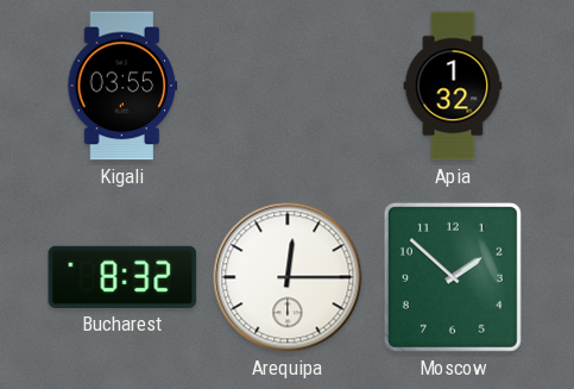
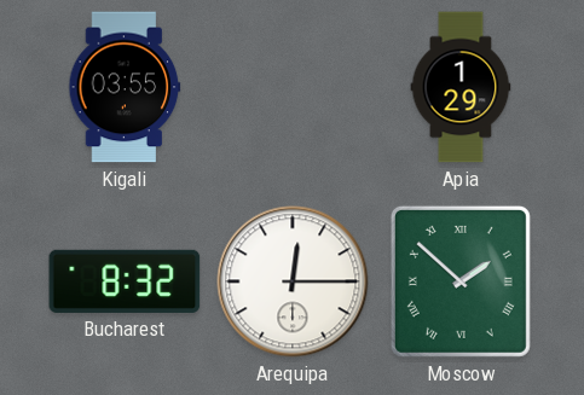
Apia: 1:32 -> 1:29
Moscow numerals: Arabic -> Roman
